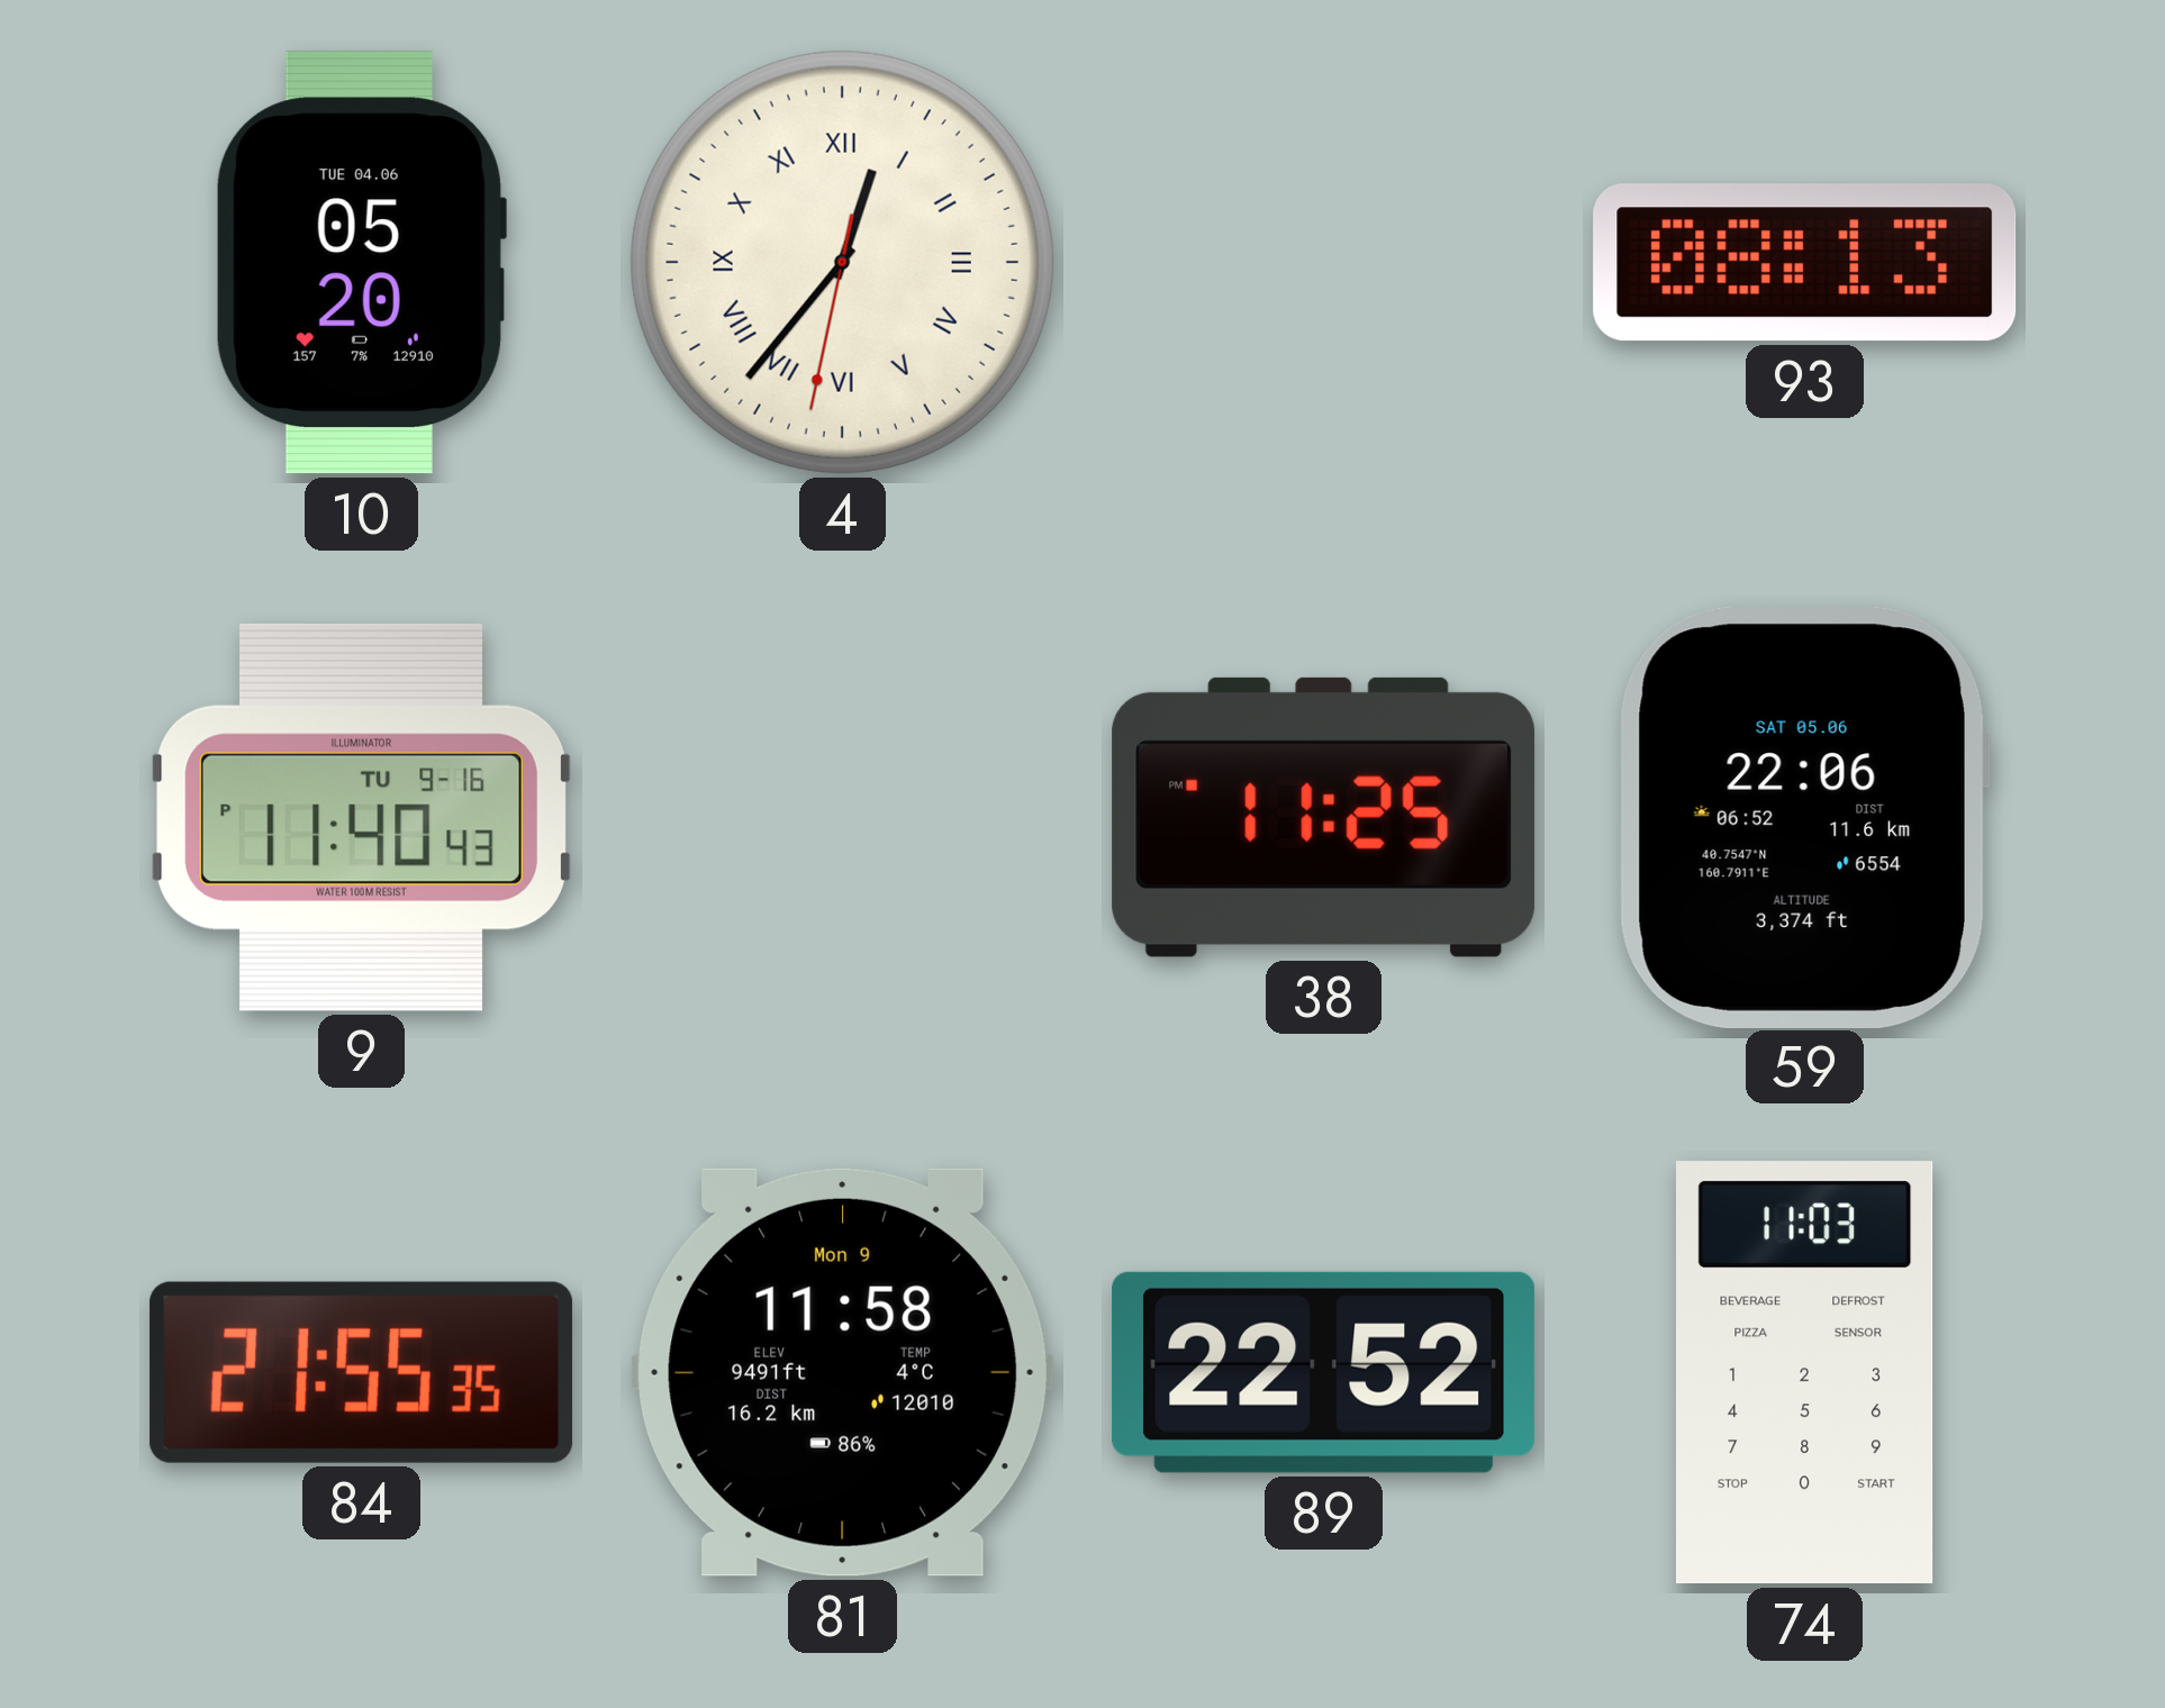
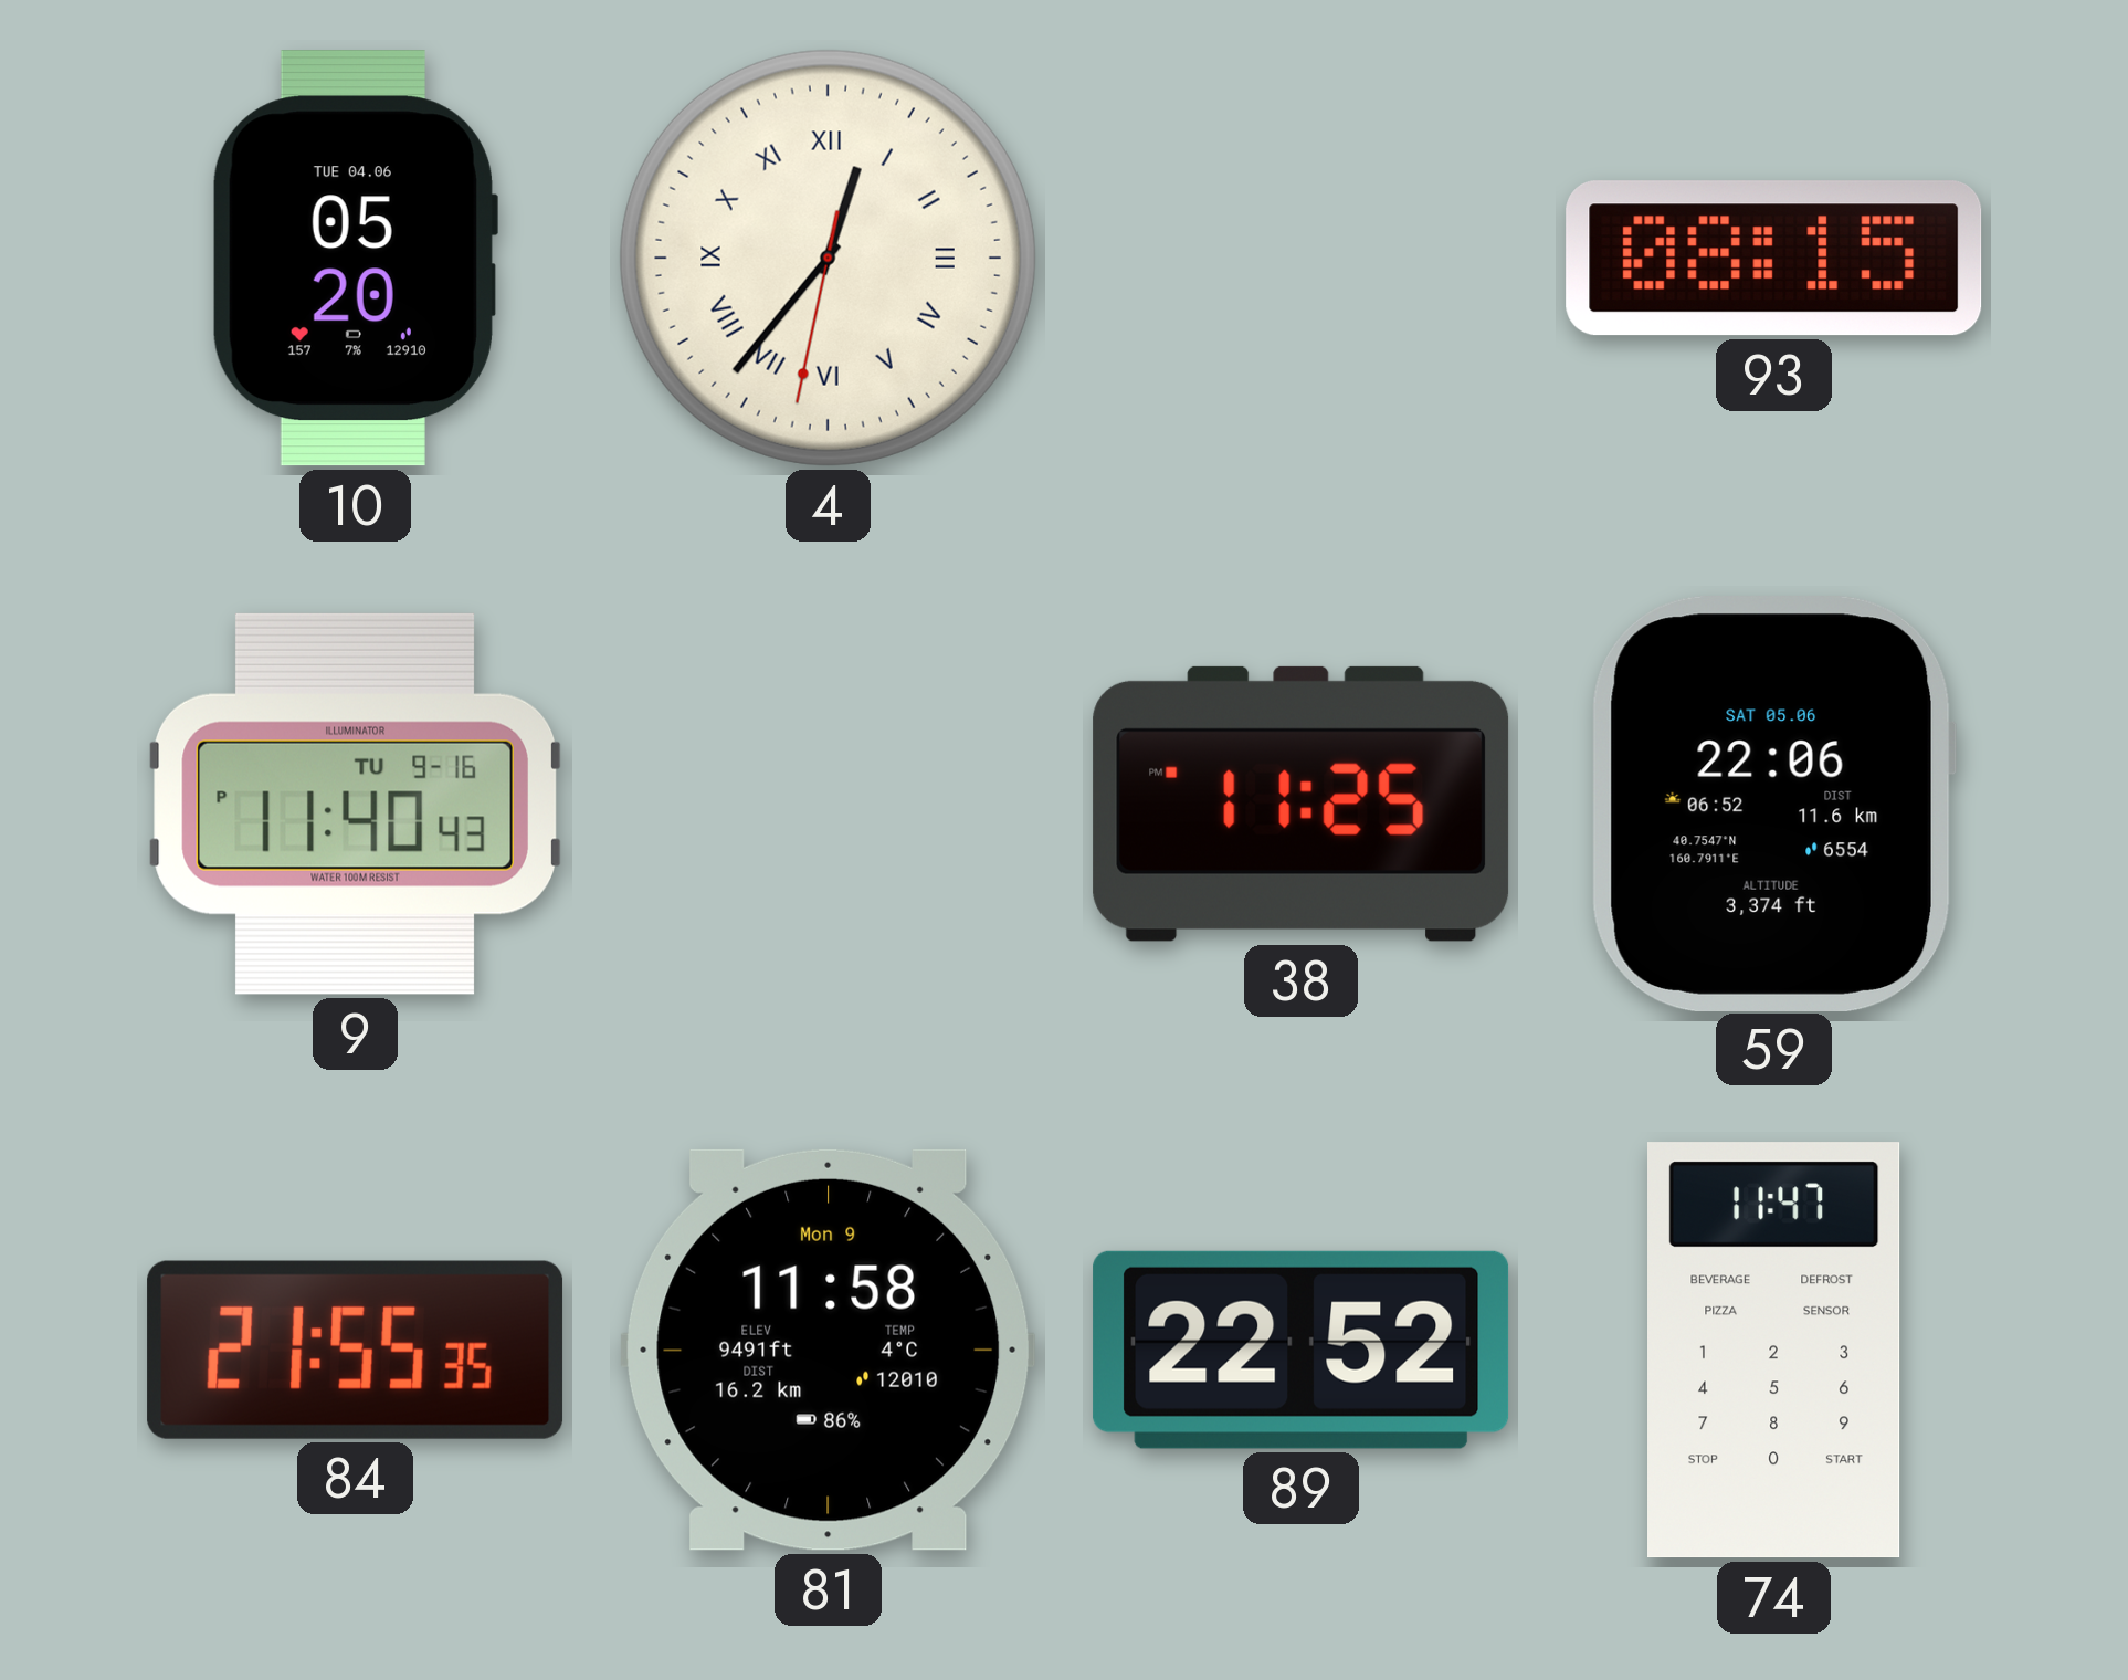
93: 08:13 -> 08:15
74: 11:03 -> 11:47
